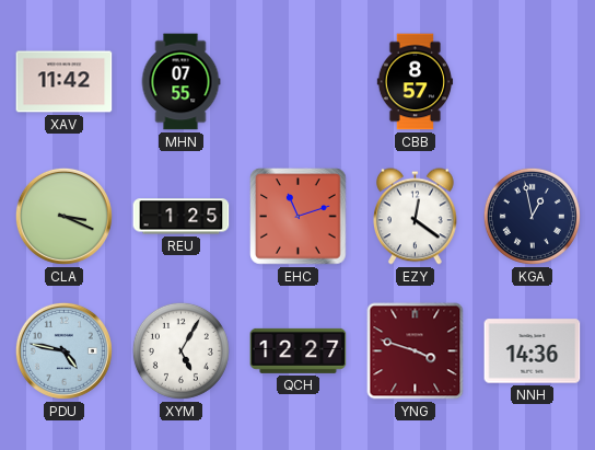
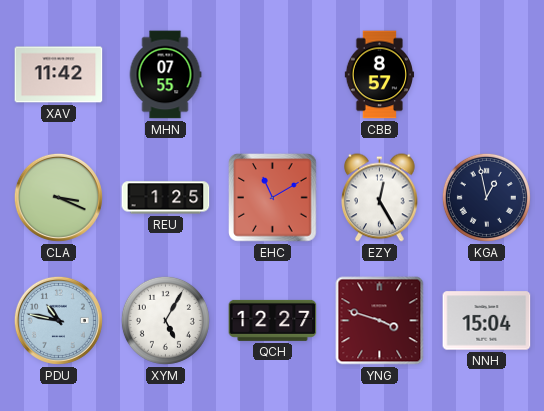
EHC: 11:12 -> 11:10
EZY: 12:21 -> 12:25
PDU: 4:47 -> 10:47
NNH: 14:36 -> 15:04
